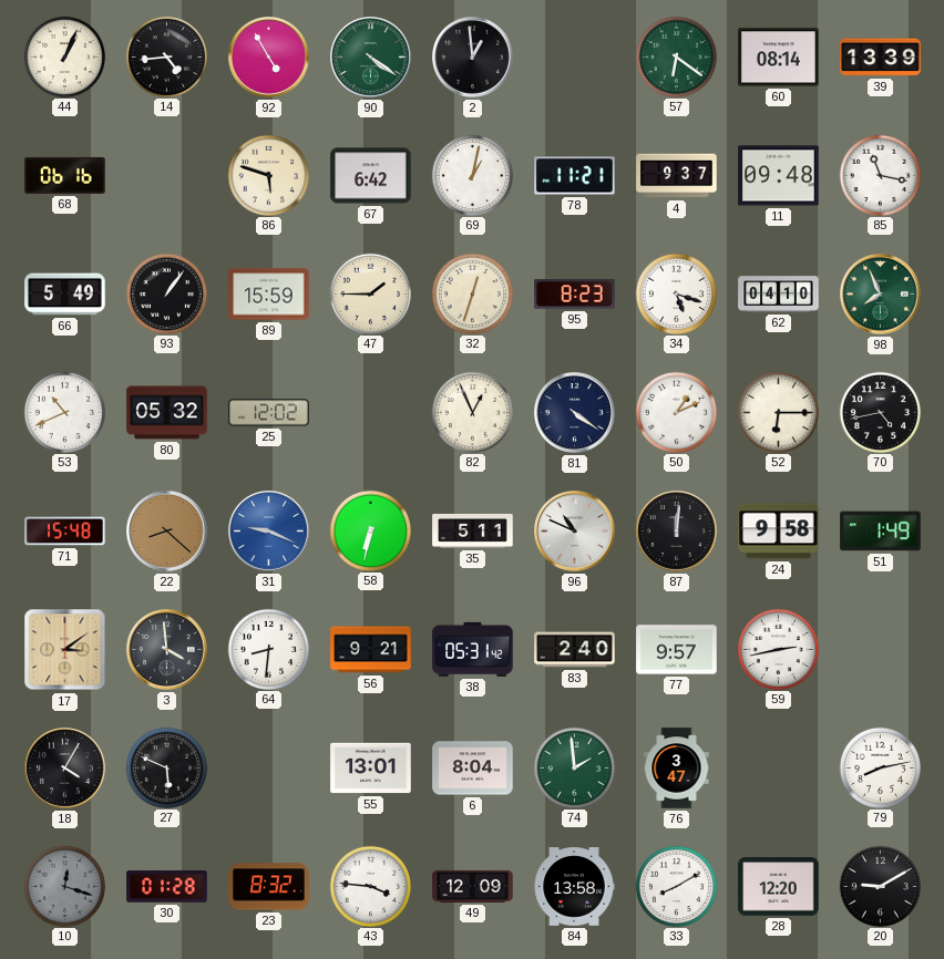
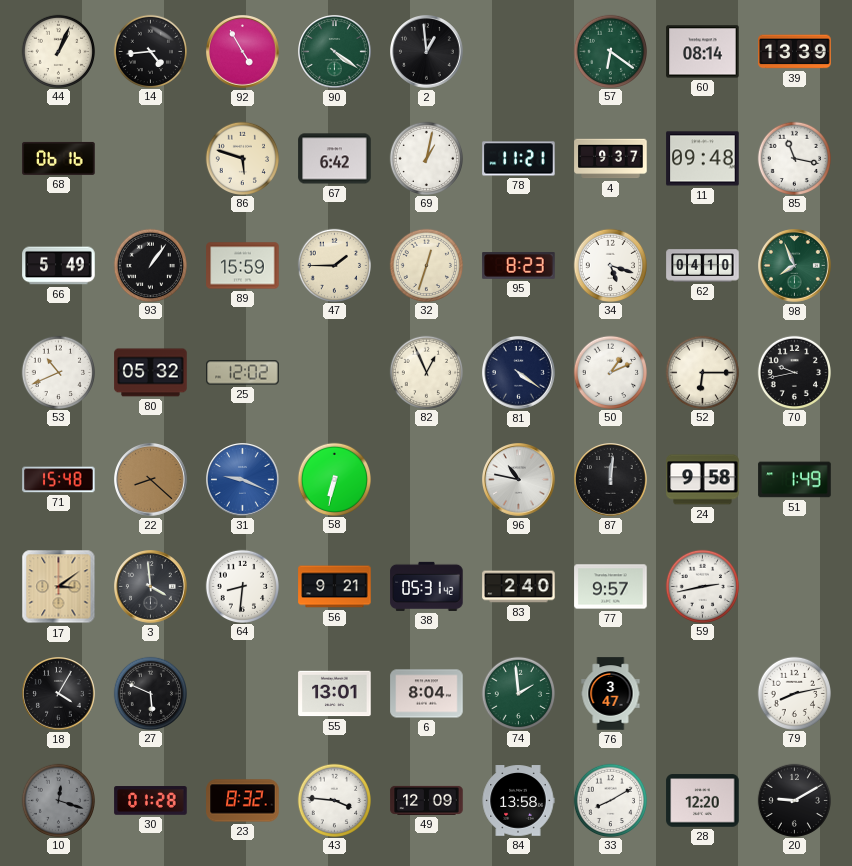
70: 4:43 -> 9:43
35: 5:11 -> none
96: 10:49 -> 10:47
